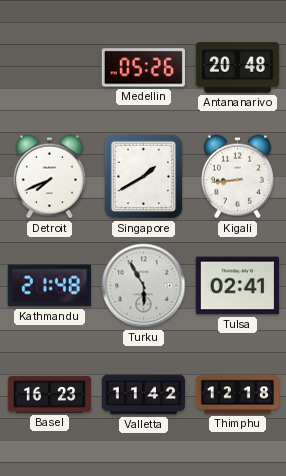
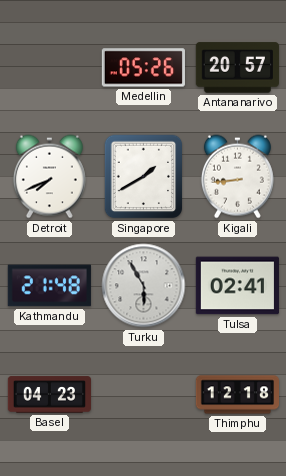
Antananarivo: 20:48 -> 20:57
Basel: 16:23 -> 04:23
Valletta: 11:42 -> none
